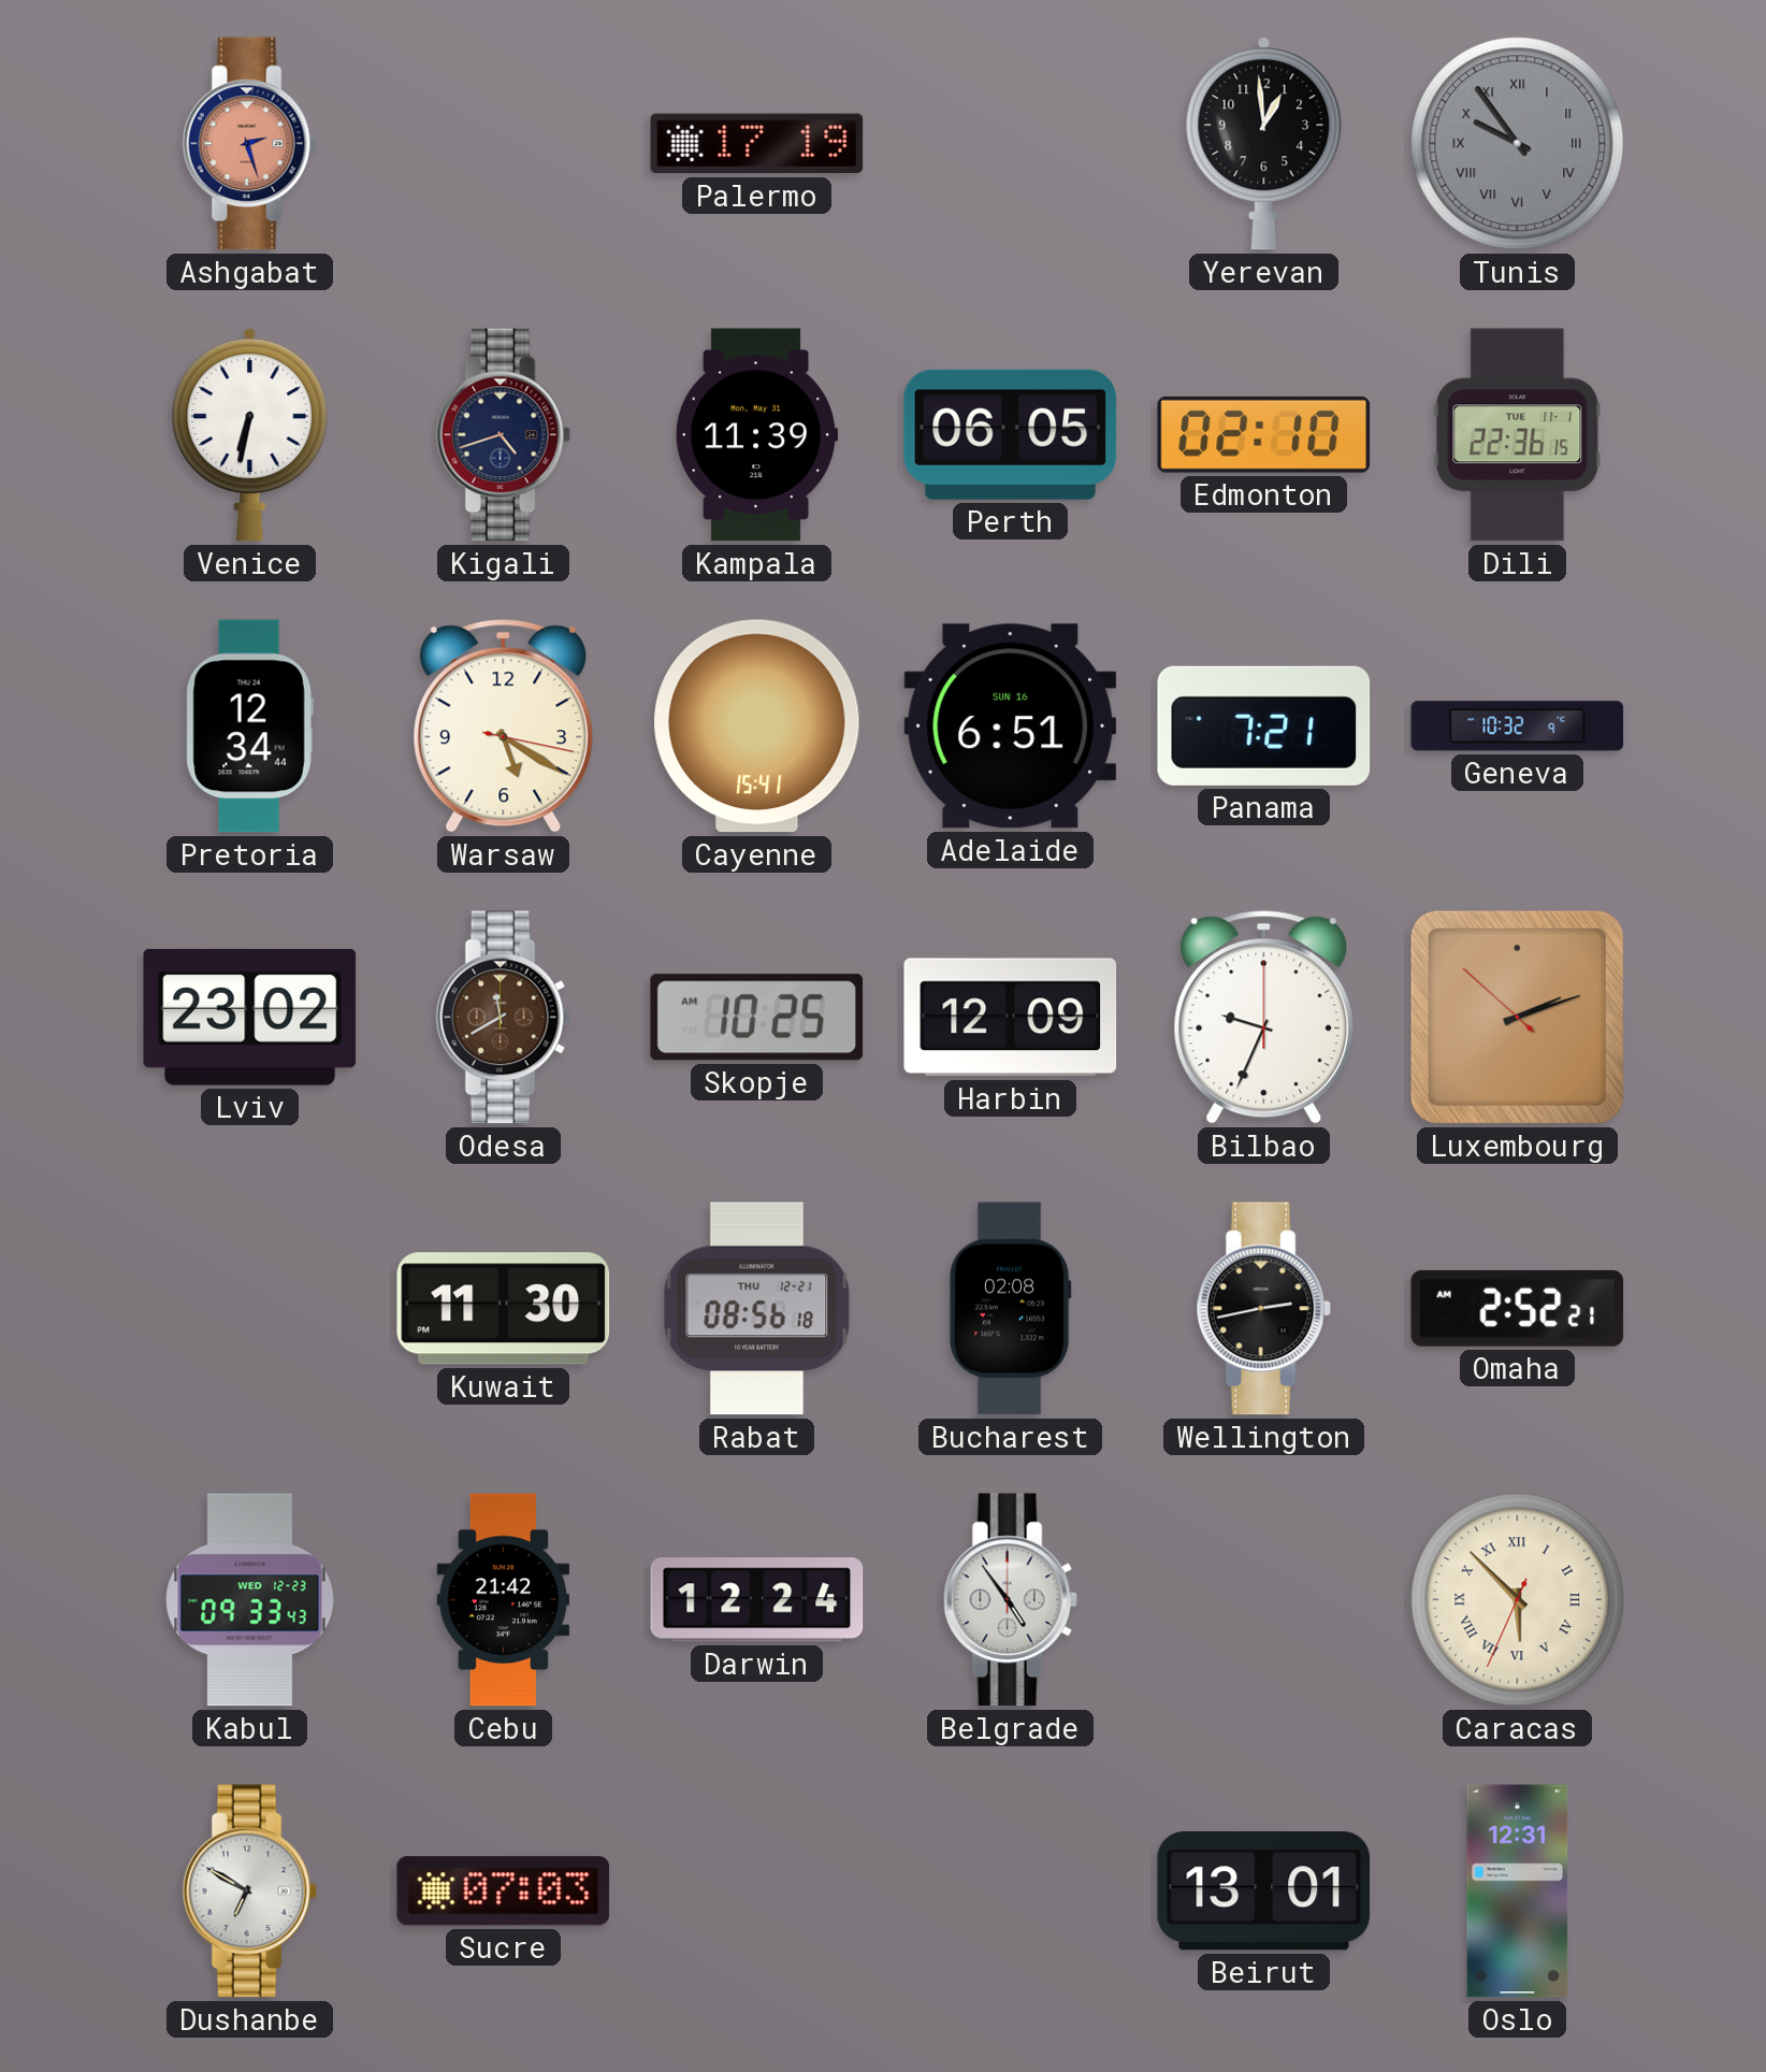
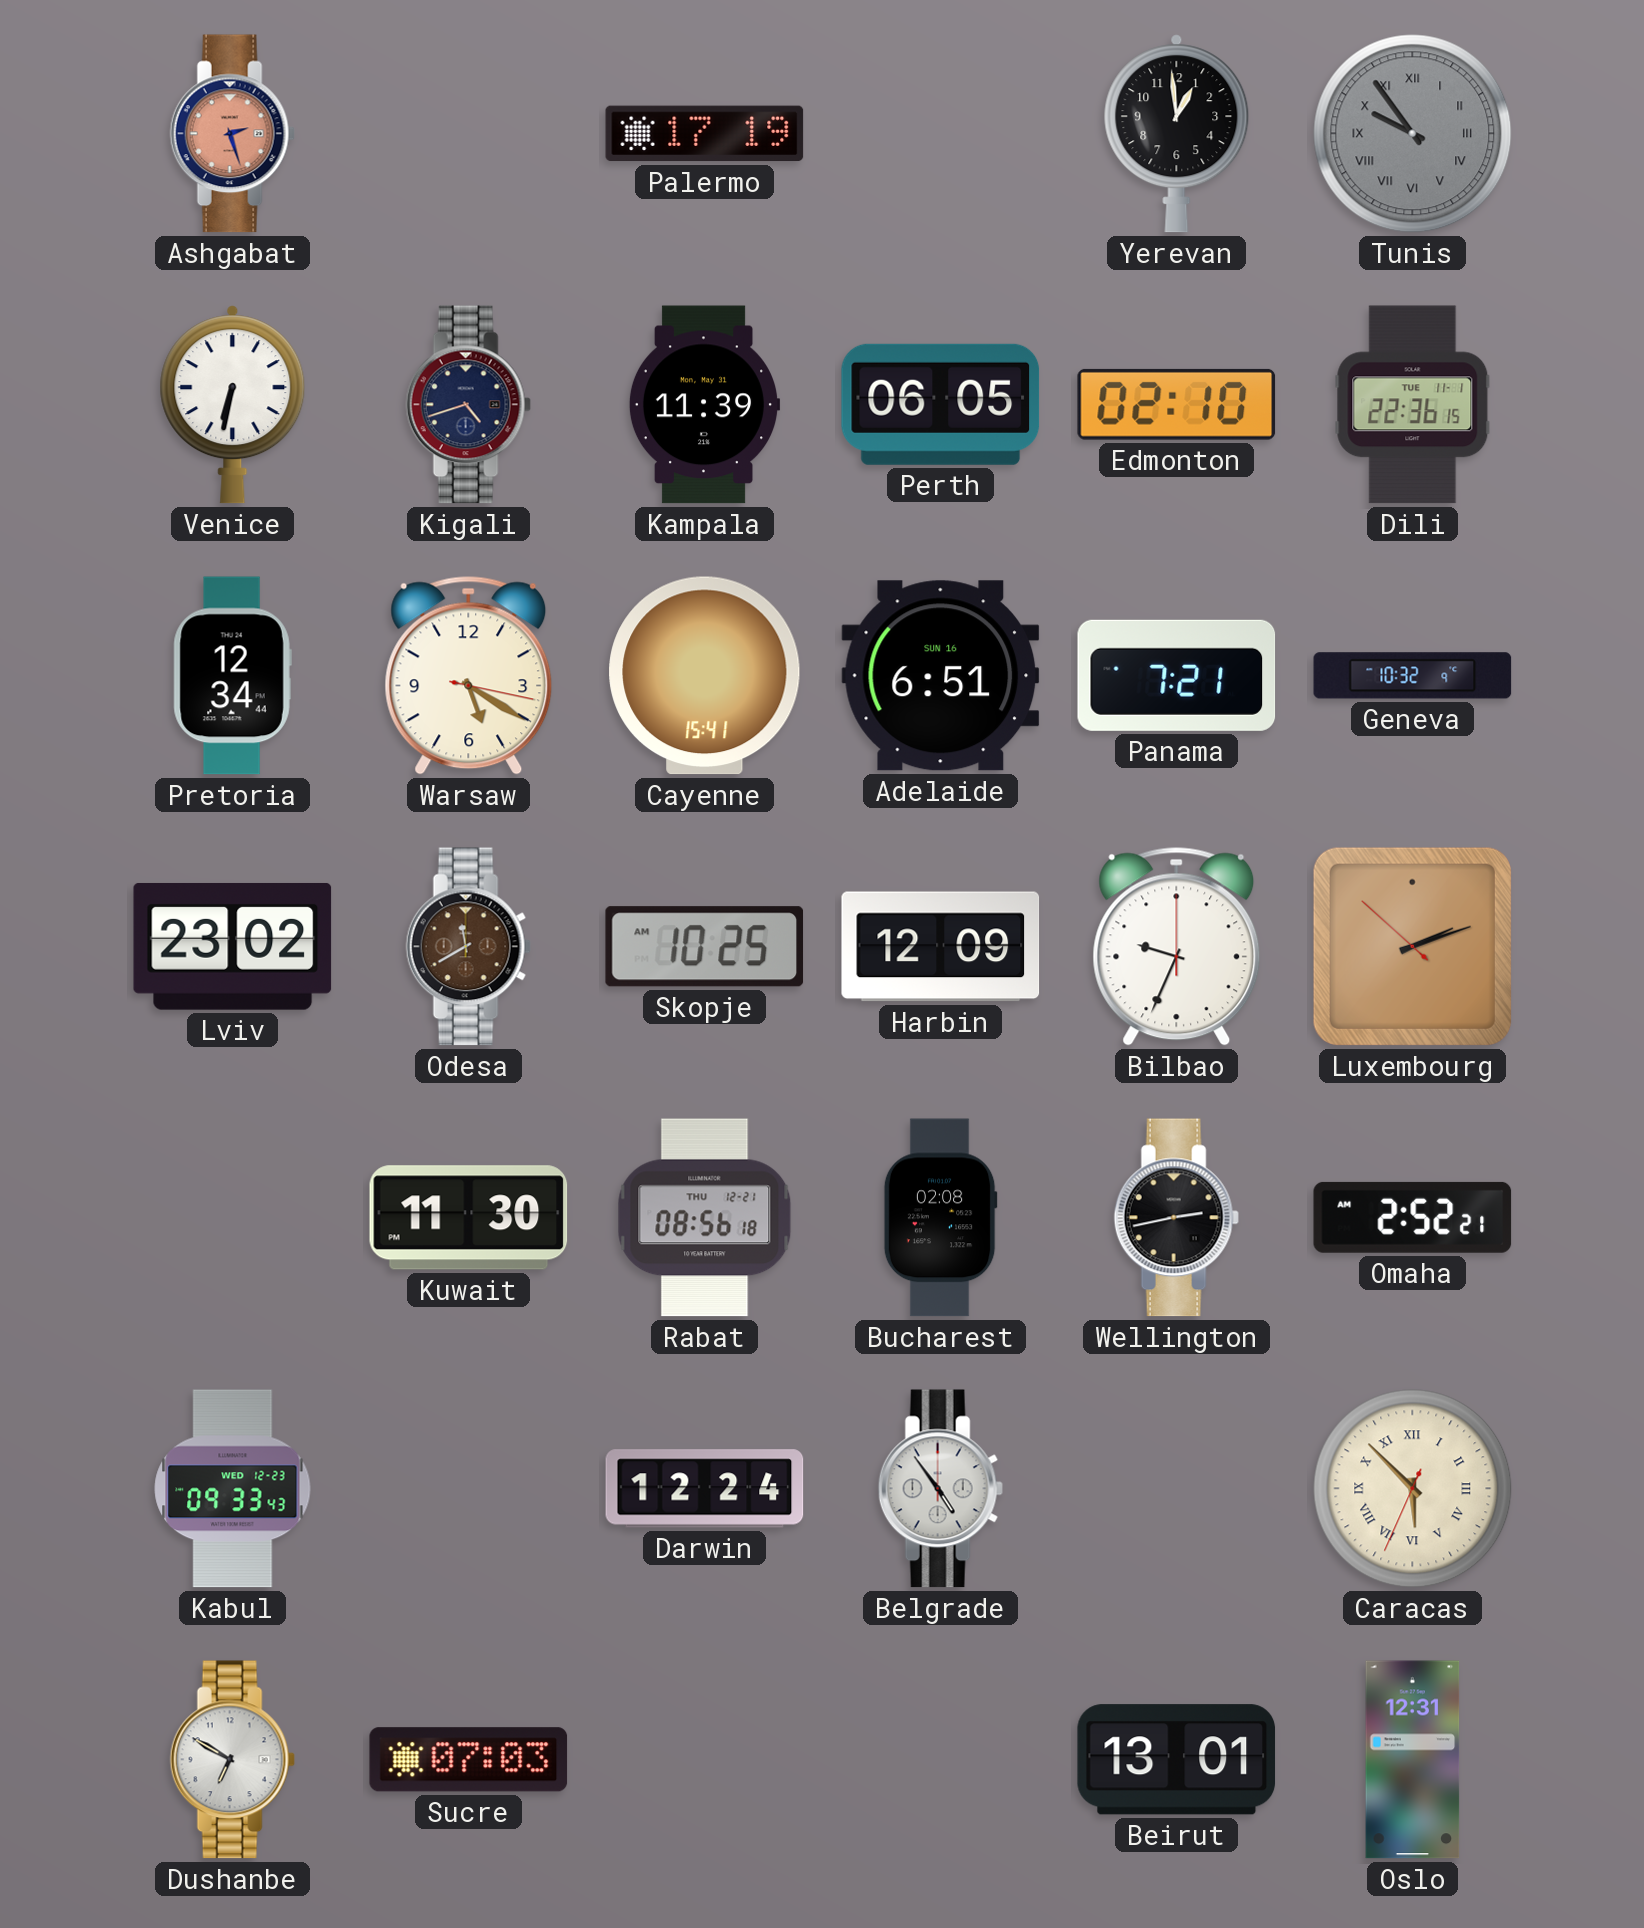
Cebu: 21:42 -> none
